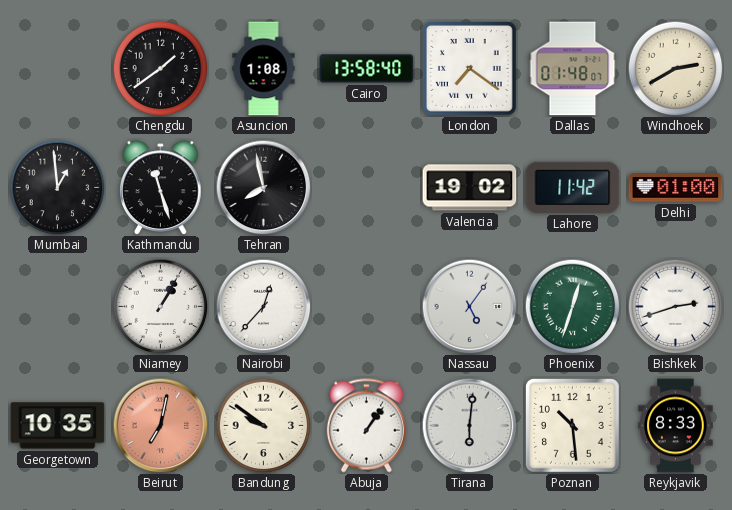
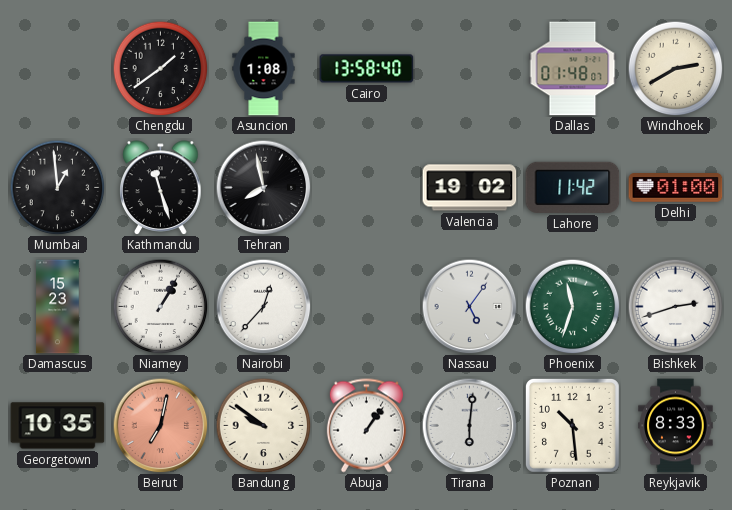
London: 7:21 -> none
Damascus: none -> 15:23
Phoenix: 12:33 -> 11:33
